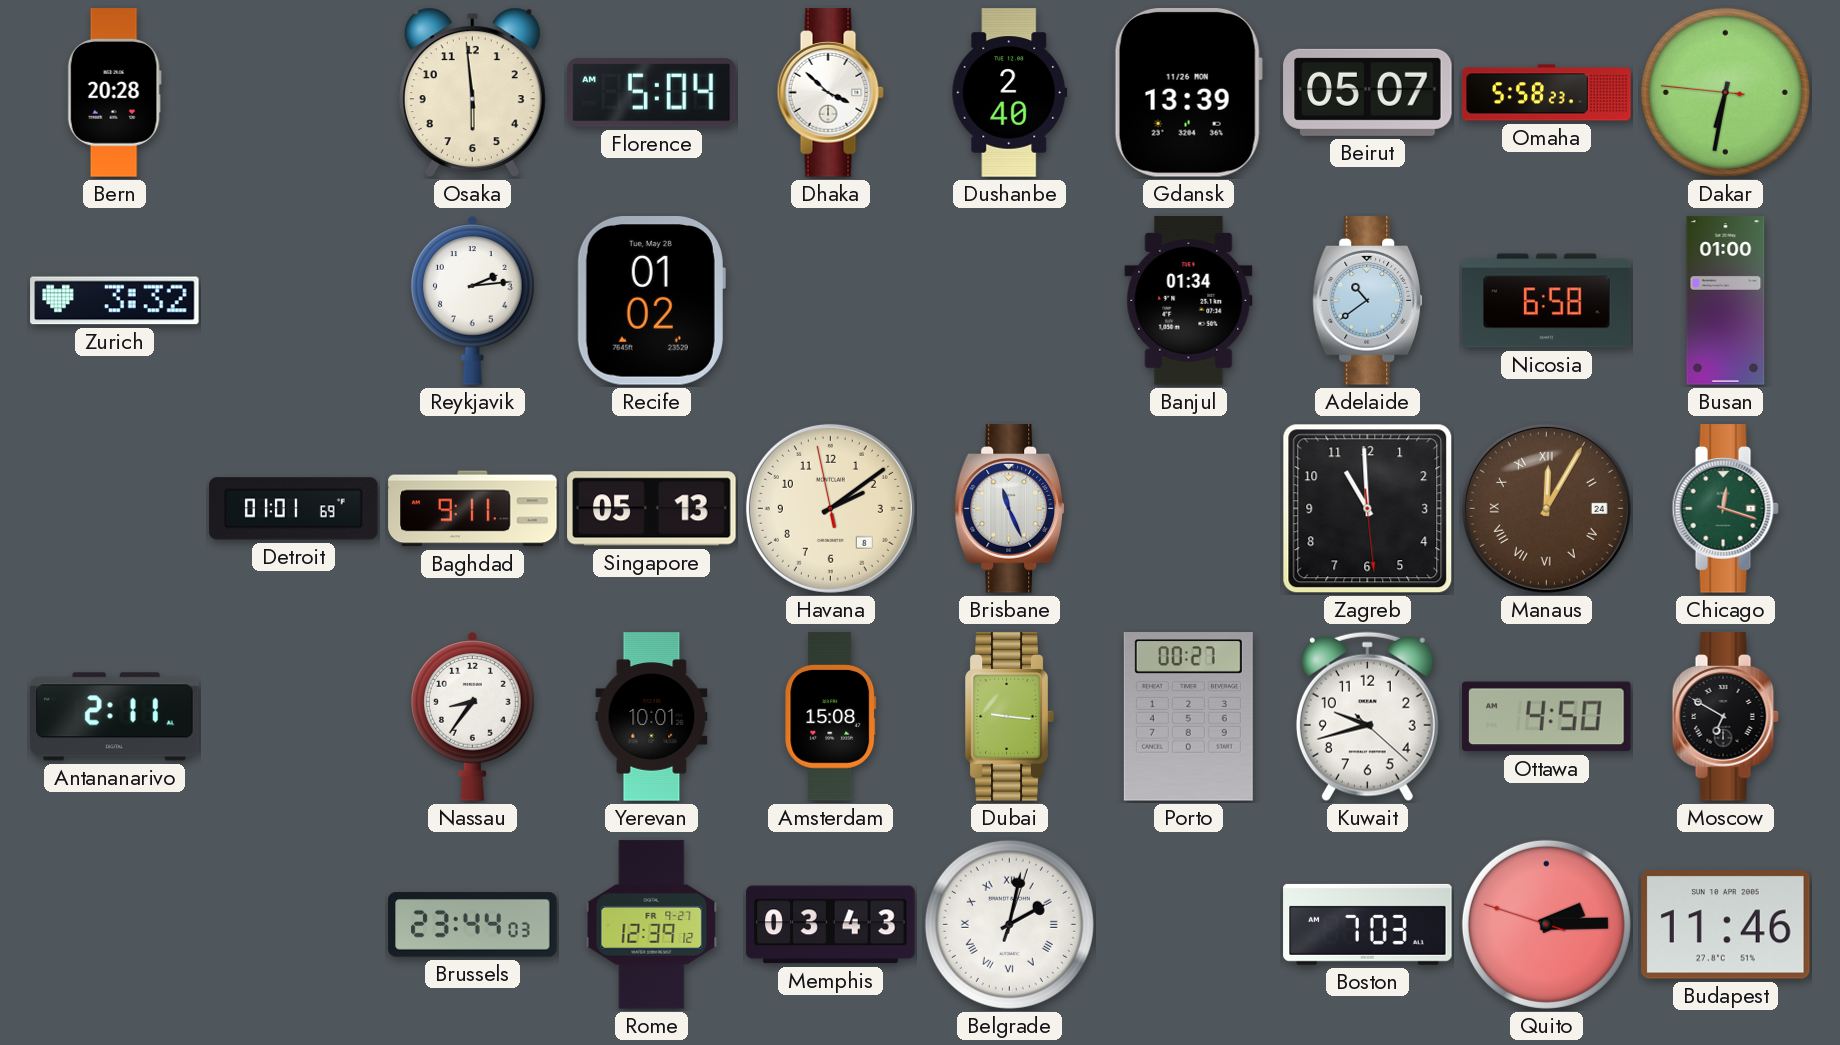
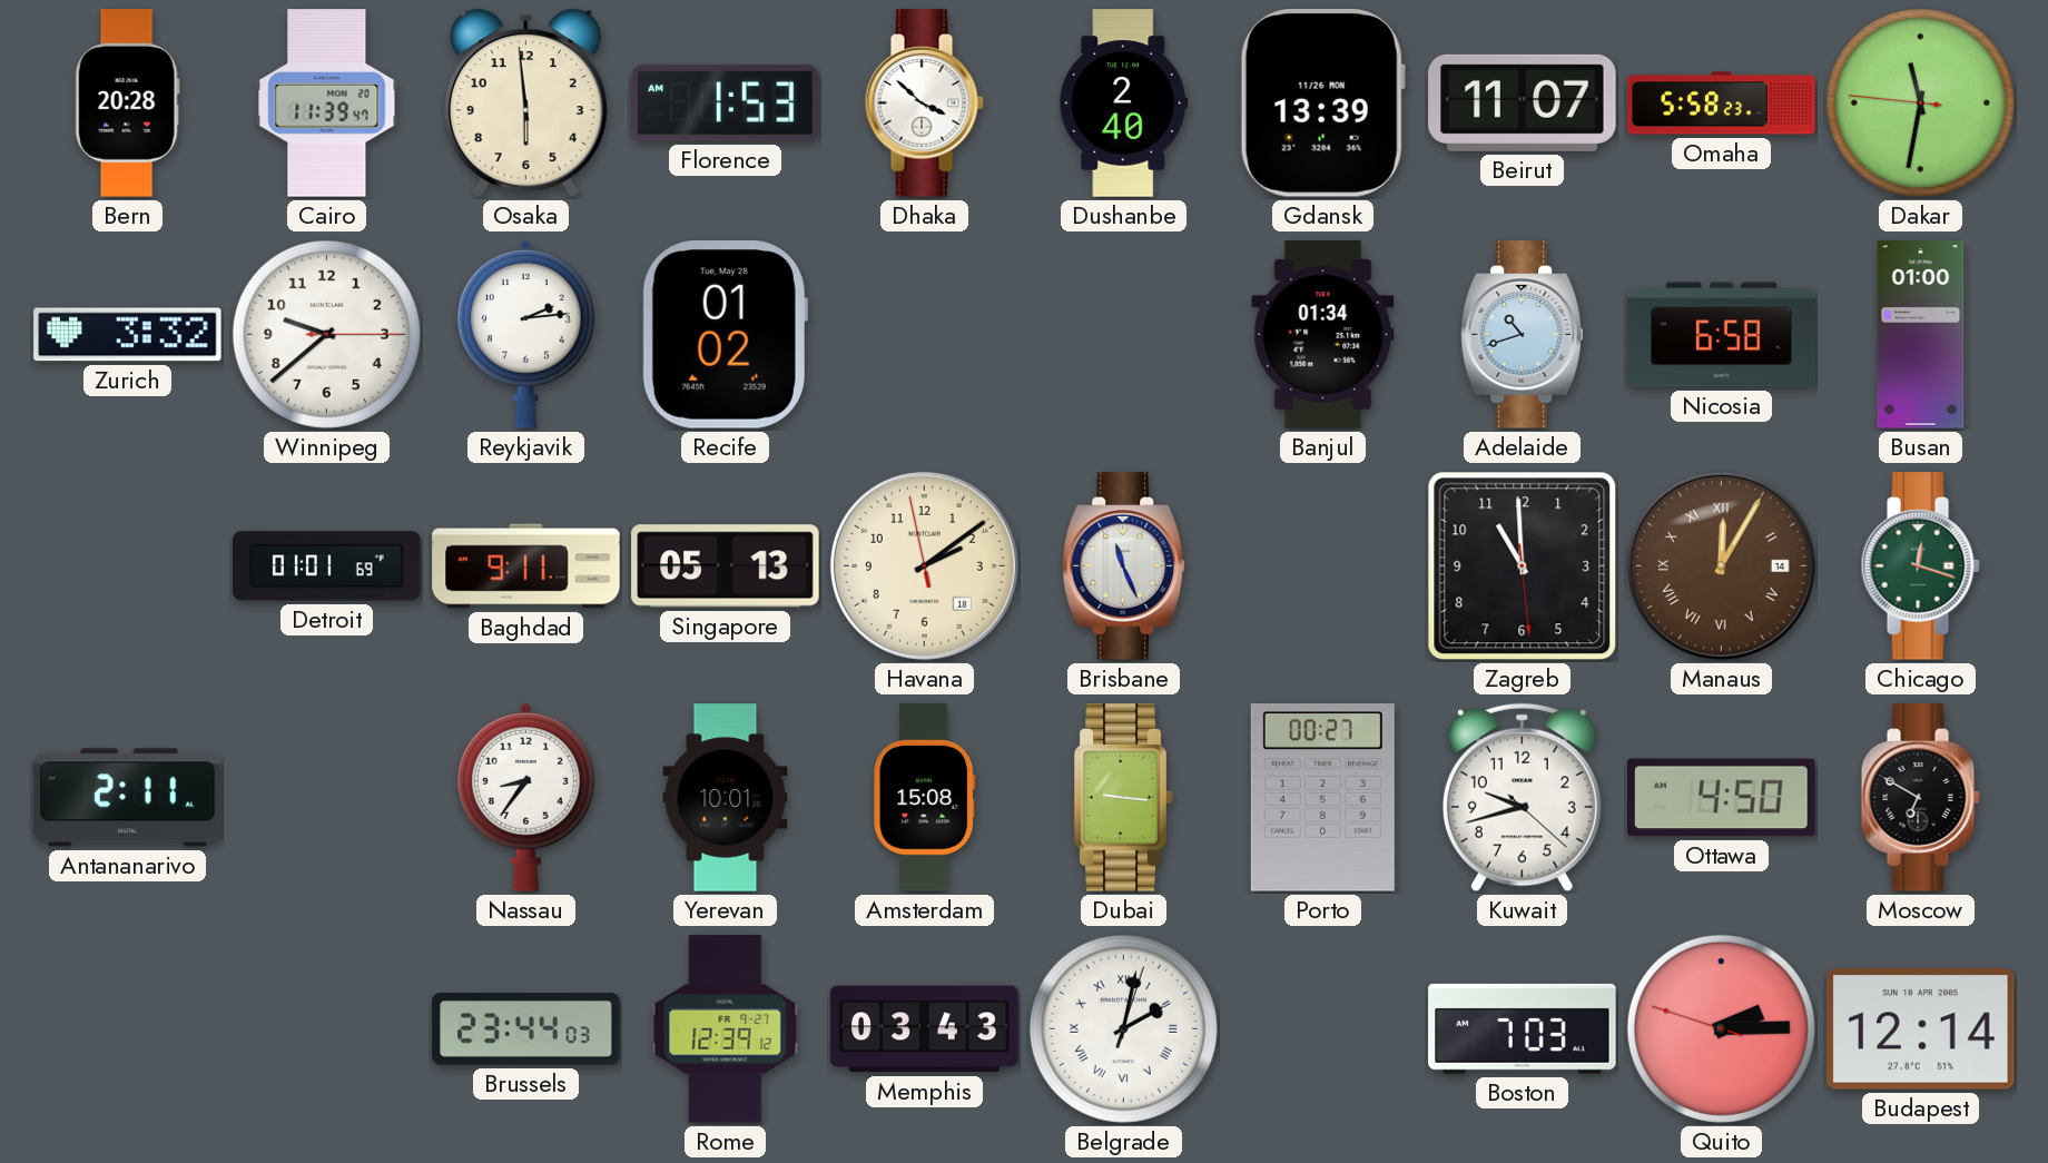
Cairo: none -> 11:39
Florence: 5:04 -> 1:53
Beirut: 05:07 -> 11:07
Dakar: 6:31 -> 11:31
Winnipeg: none -> 9:38
Adelaide: 10:39 -> 10:42
Havana date: 8 -> 18
Manaus date: 24 -> 14
Budapest: 11:46 -> 12:14
